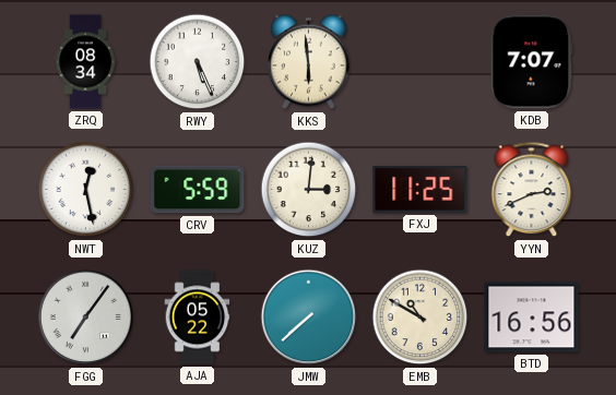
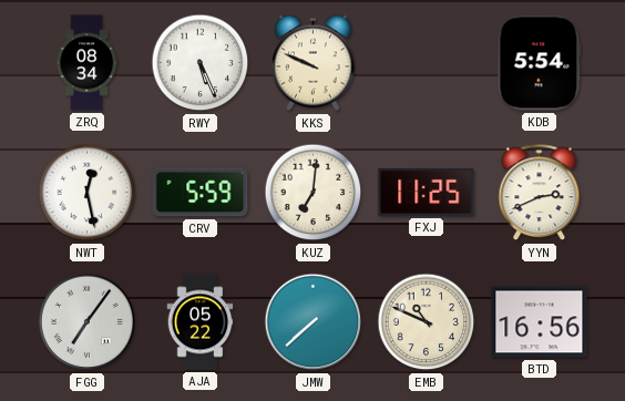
KKS: 5:59 -> 9:49
KDB: 7:07 -> 5:54
KUZ: 3:01 -> 7:01
EMB: 10:50 -> 10:49
